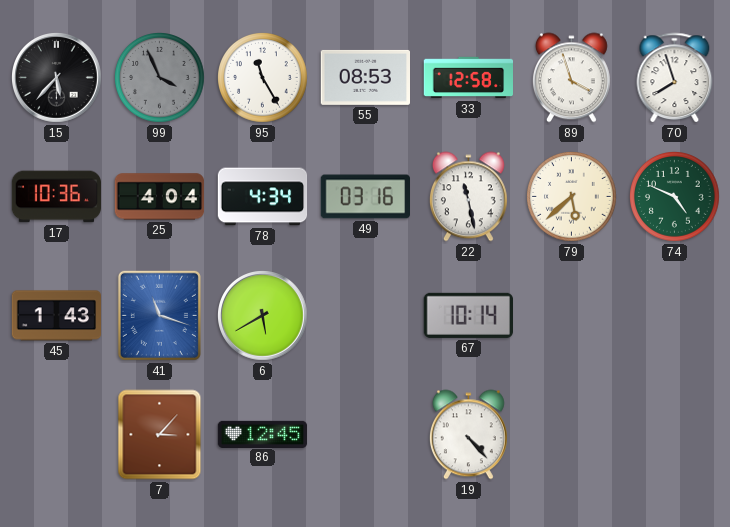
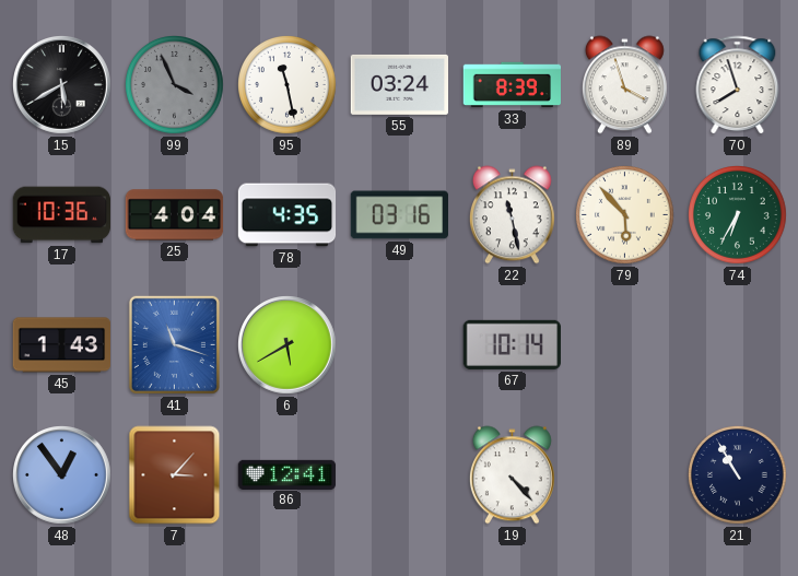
15: 5:37 -> 5:40
95: 11:25 -> 11:28
55: 08:53 -> 03:24
33: 12:58 -> 8:39
78: 4:34 -> 4:35
79: 5:38 -> 5:53
74: 4:49 -> 6:35
48: none -> 12:54
86: 12:45 -> 12:41
21: none -> 10:55
